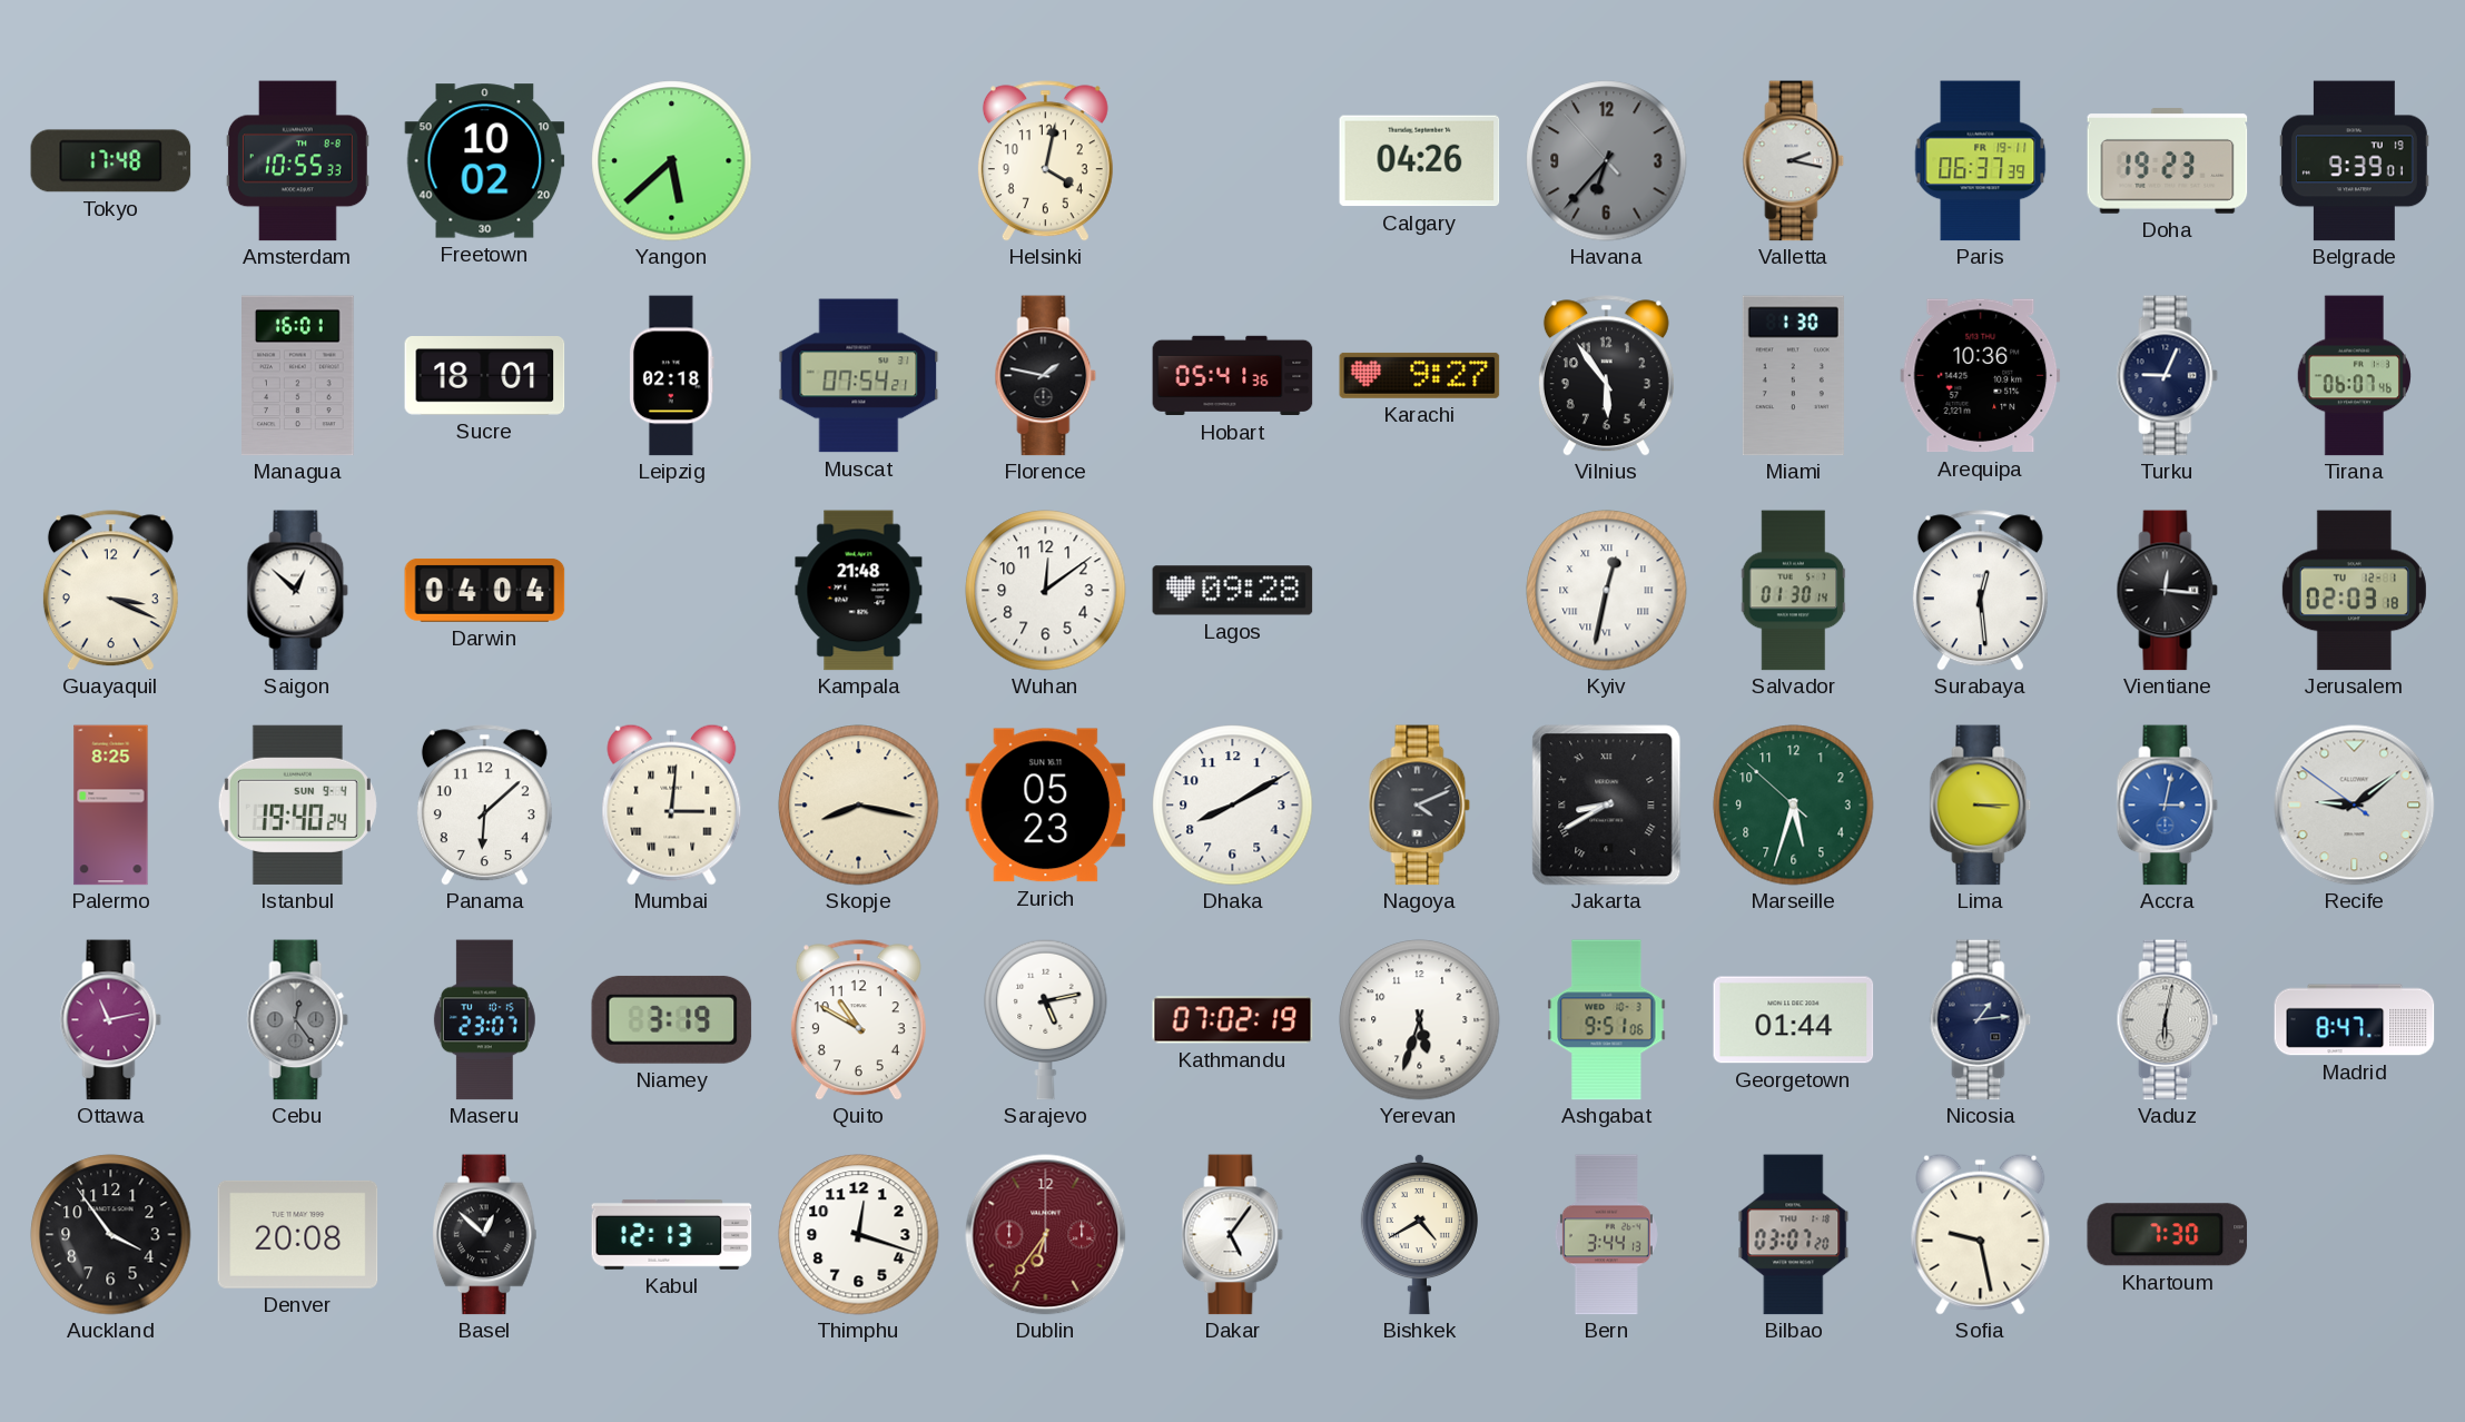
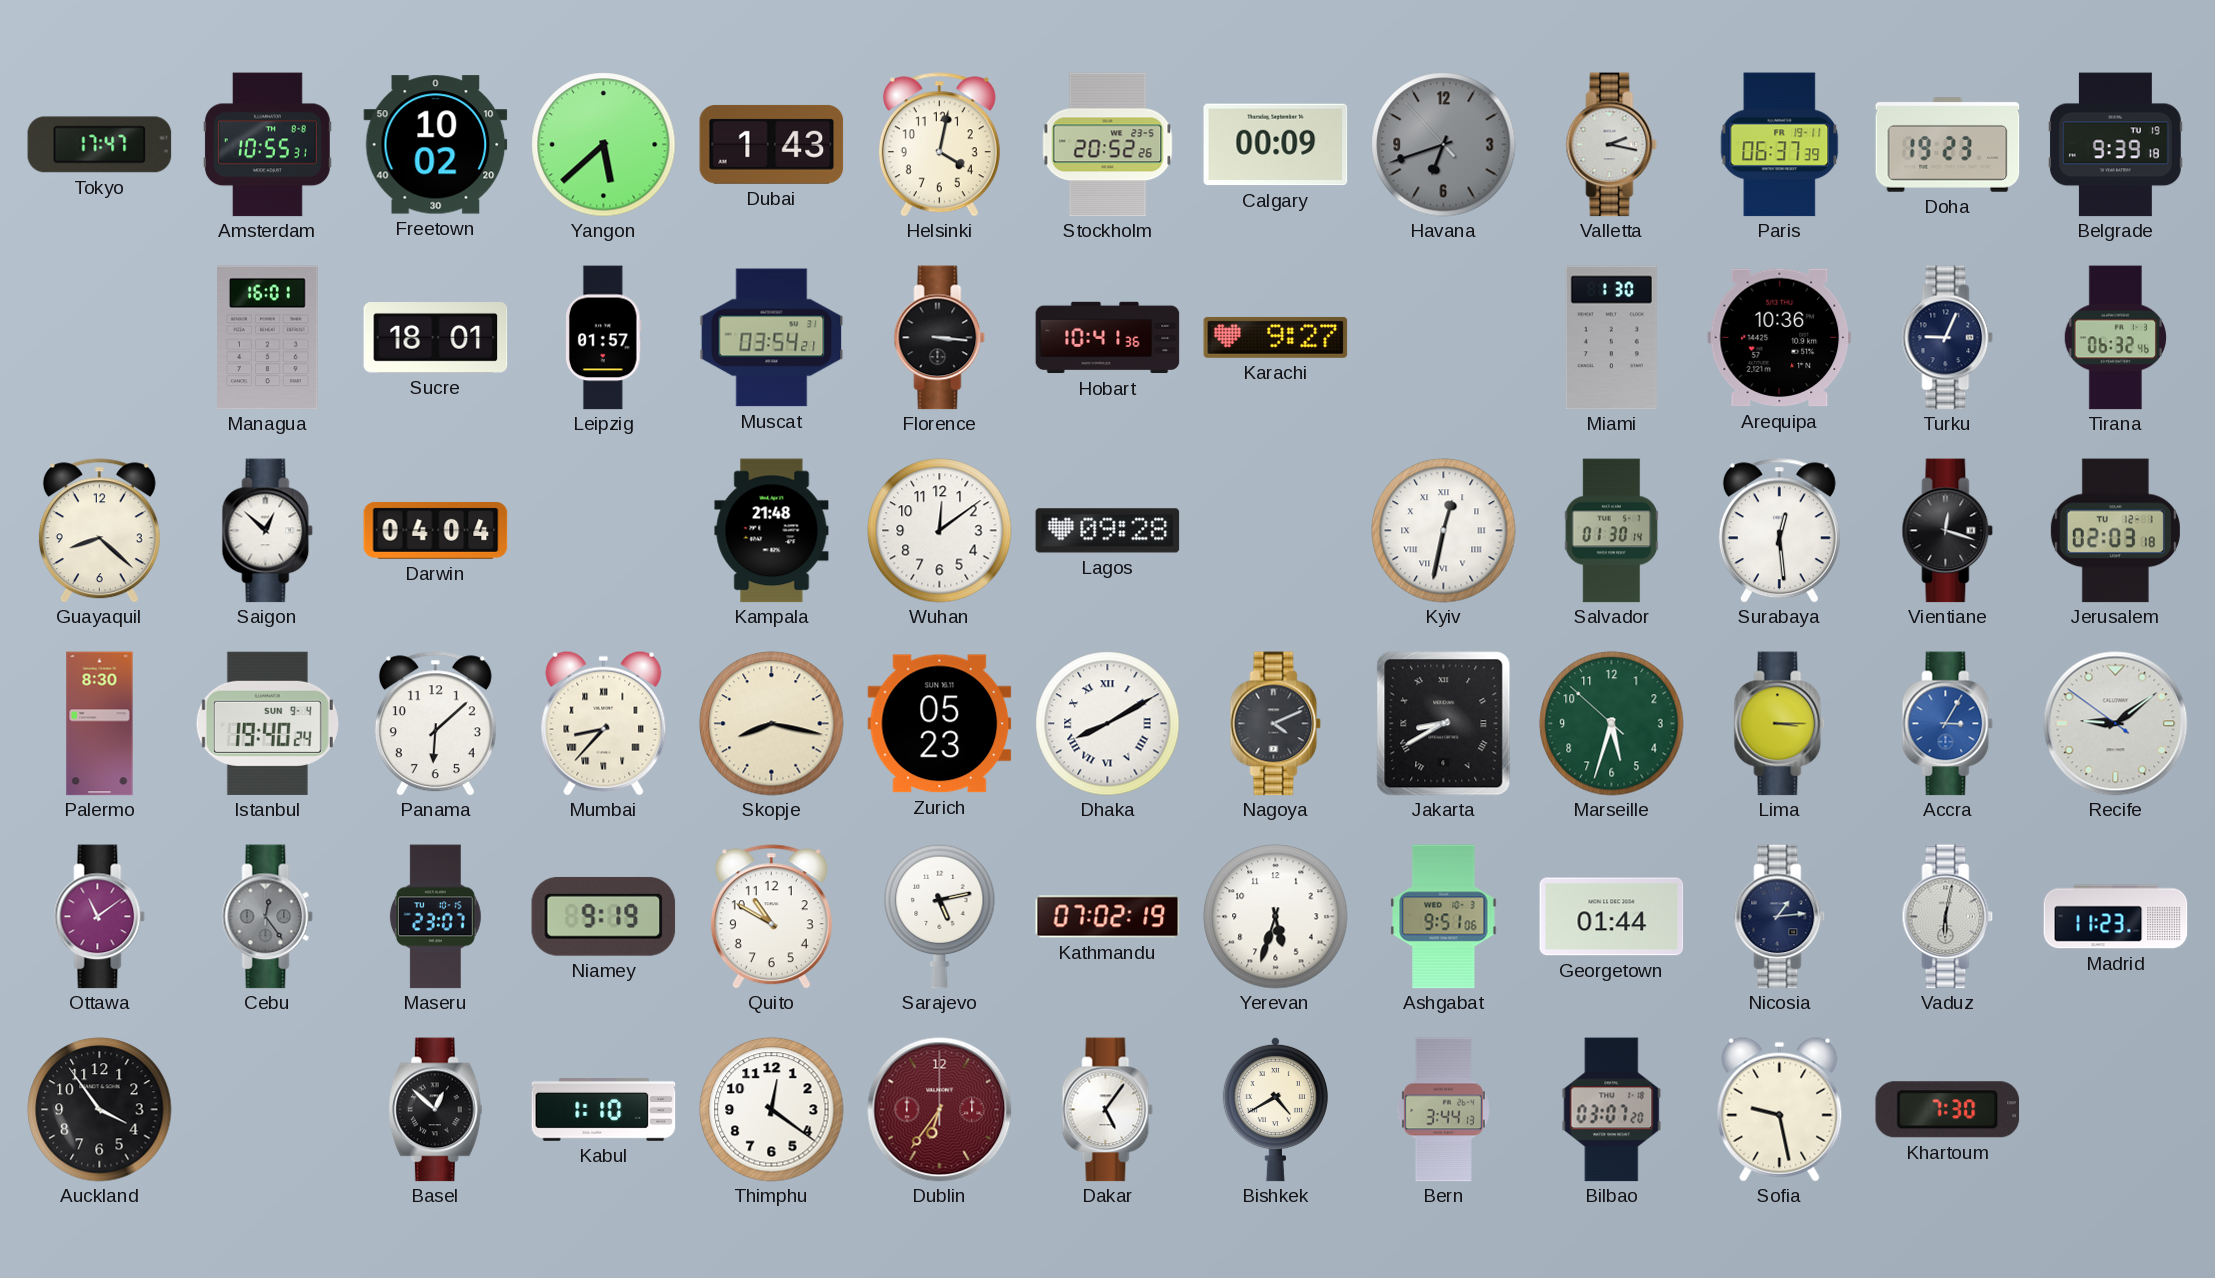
Tokyo: 17:48 -> 17:47
Amsterdam: 10:55:33 -> 10:55:31
Dubai: none -> 1:43
Stockholm: none -> 20:52
Calgary: 04:26 -> 00:09
Havana: 6:36 -> 6:41
Belgrade: 9:39:01 -> 9:39:18
Leipzig: 02:18 -> 01:57
Muscat: 07:54 -> 03:54
Florence: 1:47 -> 3:16
Hobart: 05:41 -> 10:41
Vilnius: 5:54 -> none
Tirana: 06:07 -> 06:32
Guayaquil: 3:19 -> 8:22
Vientiane: 12:16 -> 12:18
Palermo: 8:25 -> 8:30
Mumbai: 3:01 -> 8:37
Dhaka numerals: Arabic -> Roman
Accra: 3:02 -> 3:05
Ottawa: 11:13 -> 11:09
Niamey: 3:19 -> 9:19
Madrid: 8:47 -> 11:23
Denver: 20:08 -> none
Kabul: 12:13 -> 1:10
Thimphu: 12:18 -> 12:21
